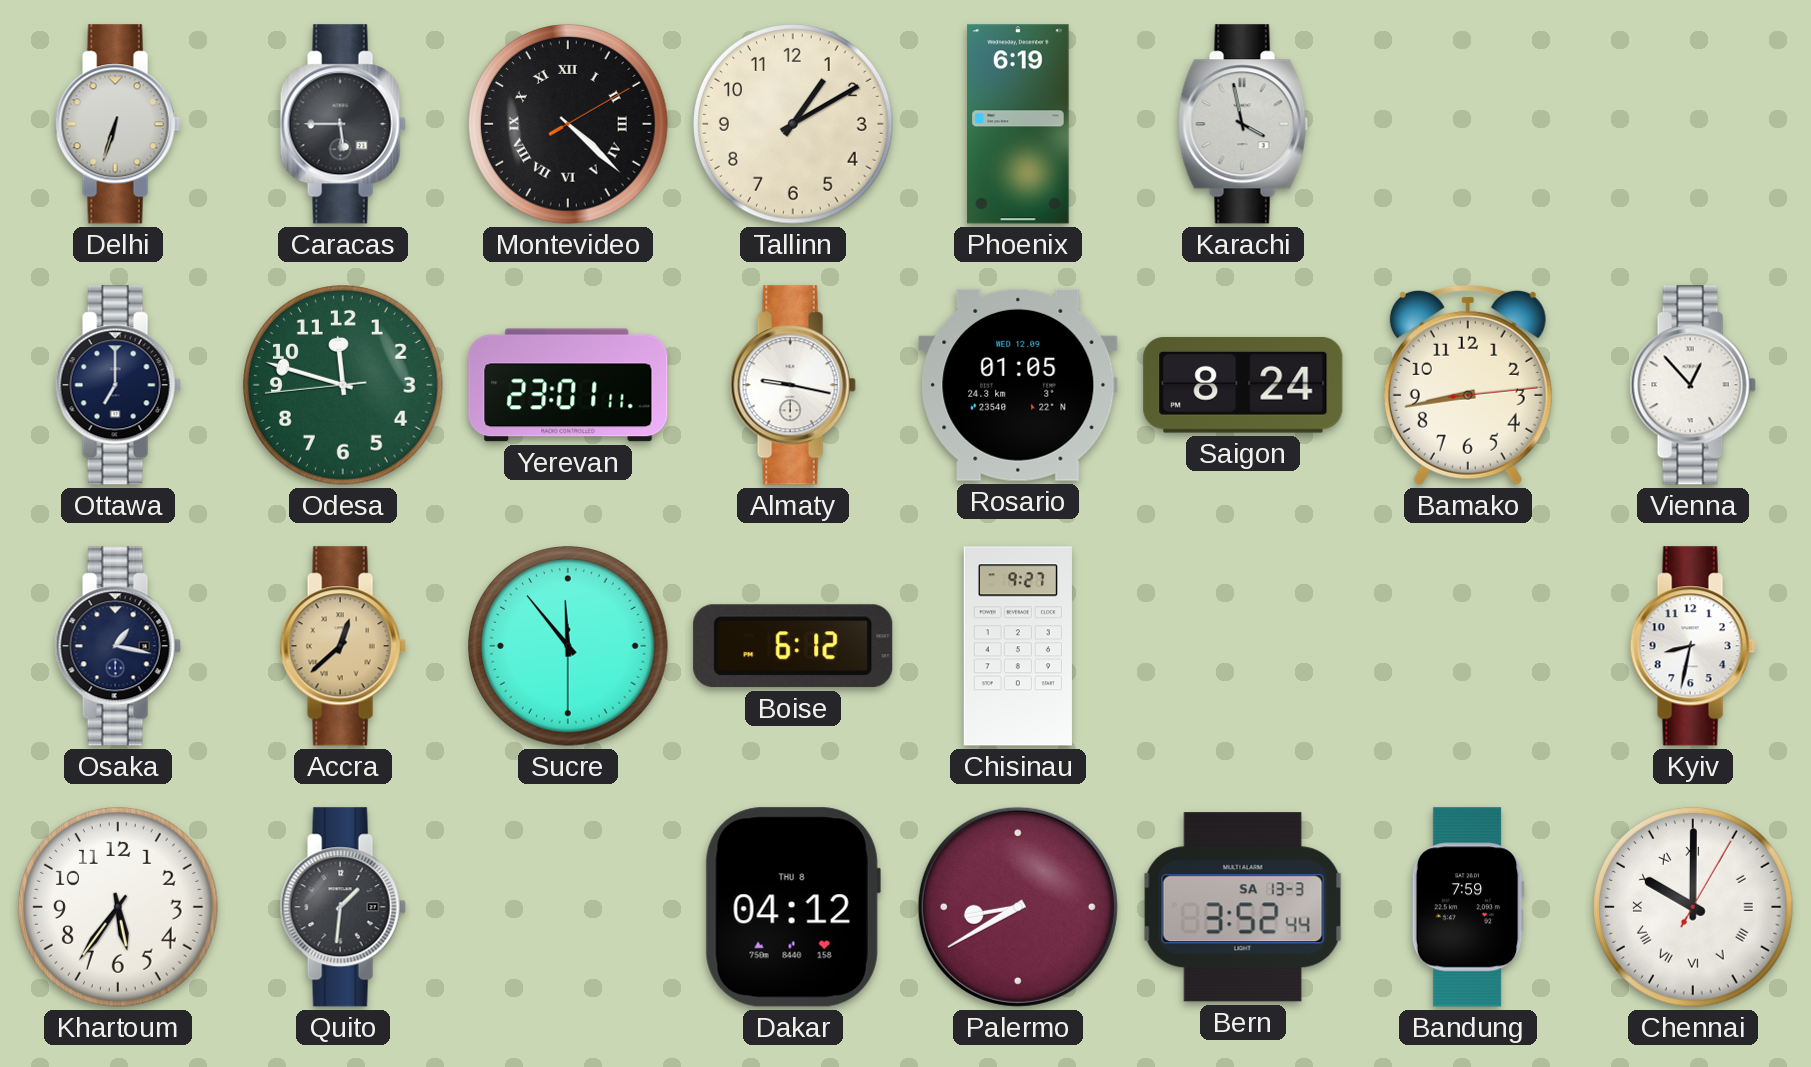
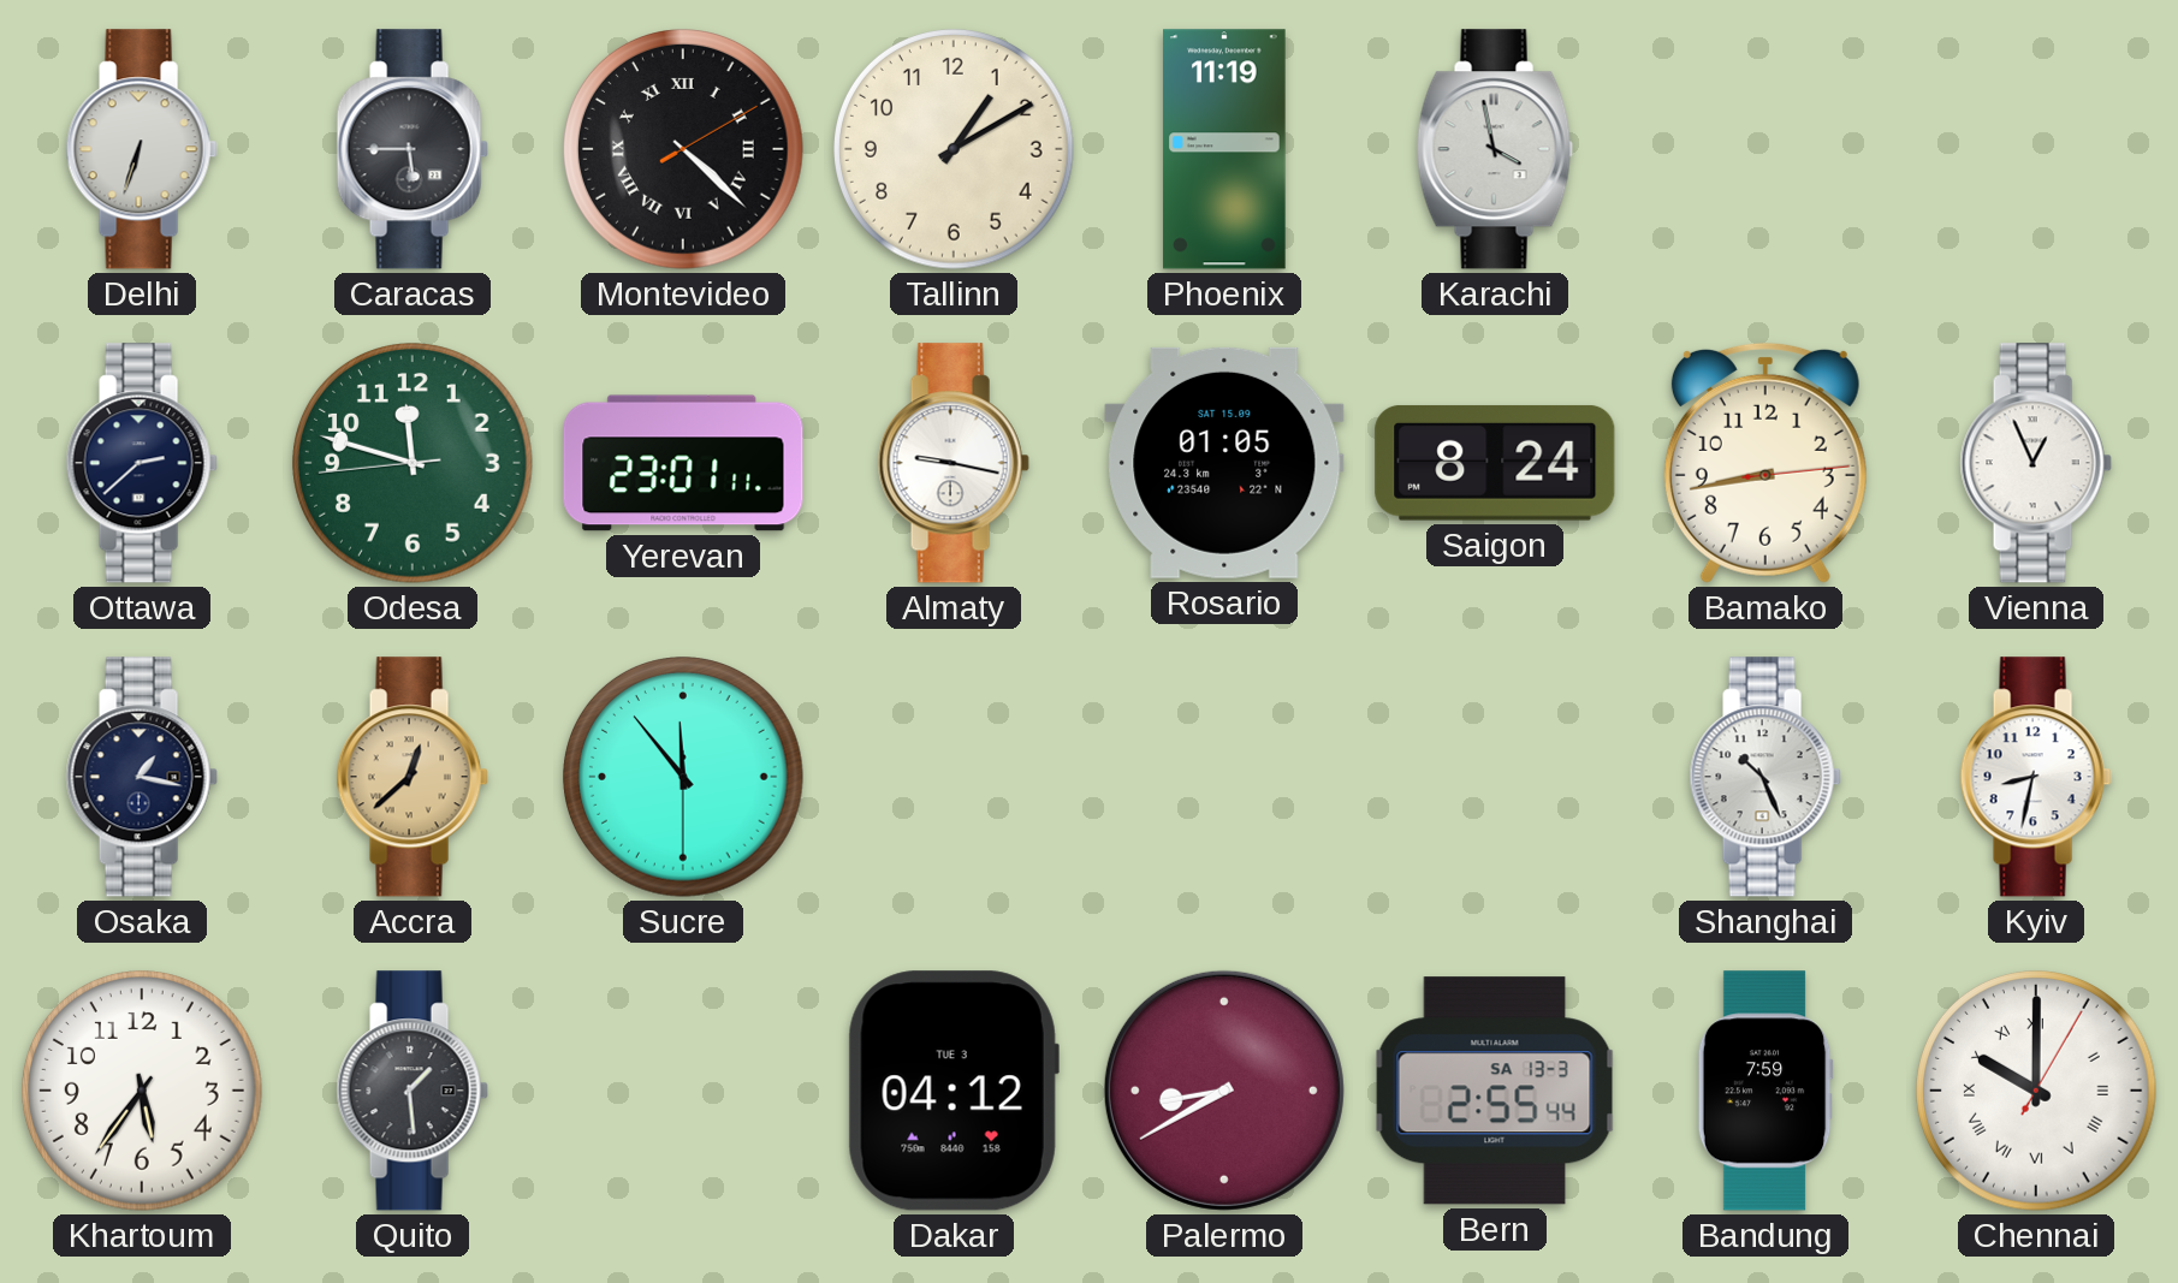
Phoenix: 6:19 -> 11:19
Ottawa: 7:00 -> 2:38
Rosario date: WED 12.09 -> SAT 15.09
Vienna: 12:53 -> 12:56
Boise: 6:12 -> none
Chisinau: 9:27 -> none
Shanghai: none -> 10:26
Quito: 1:31 -> 1:29
Dakar date: THU 8 -> TUE 3
Bern: 3:52 -> 2:55
